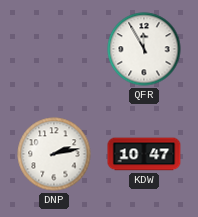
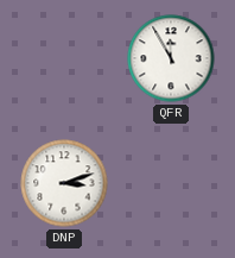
DNP: 2:13 -> 3:12
KDW: 10:47 -> none
